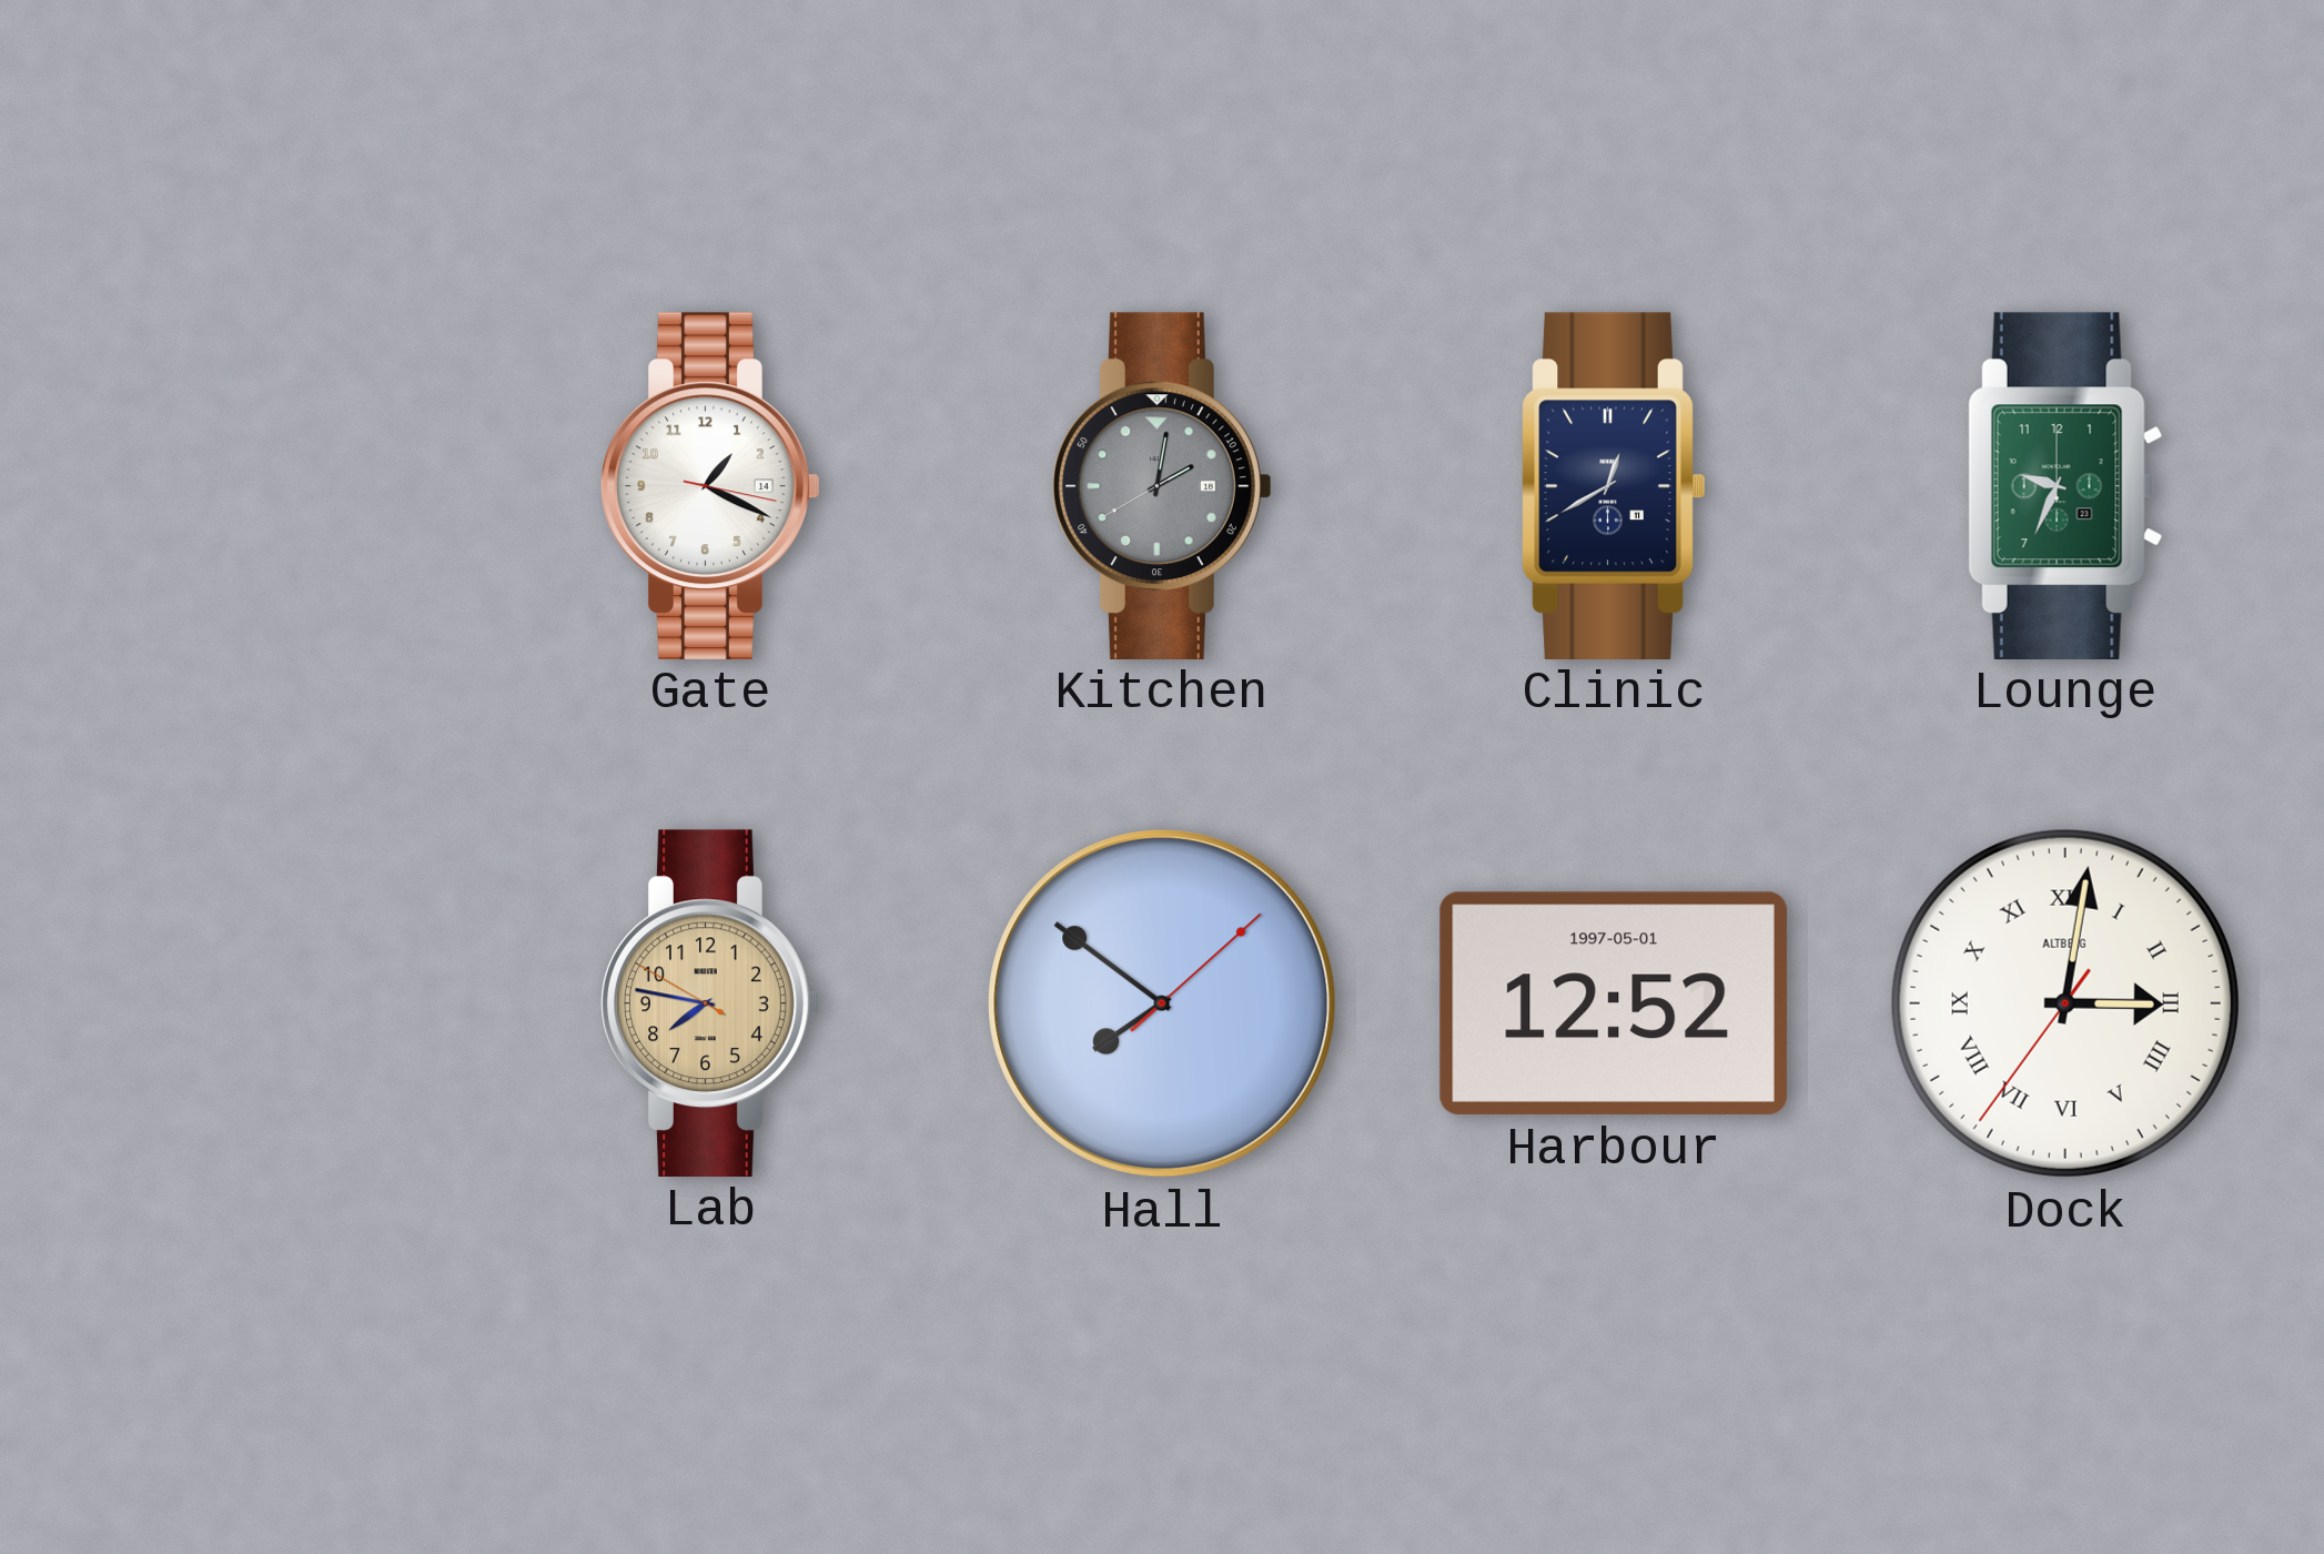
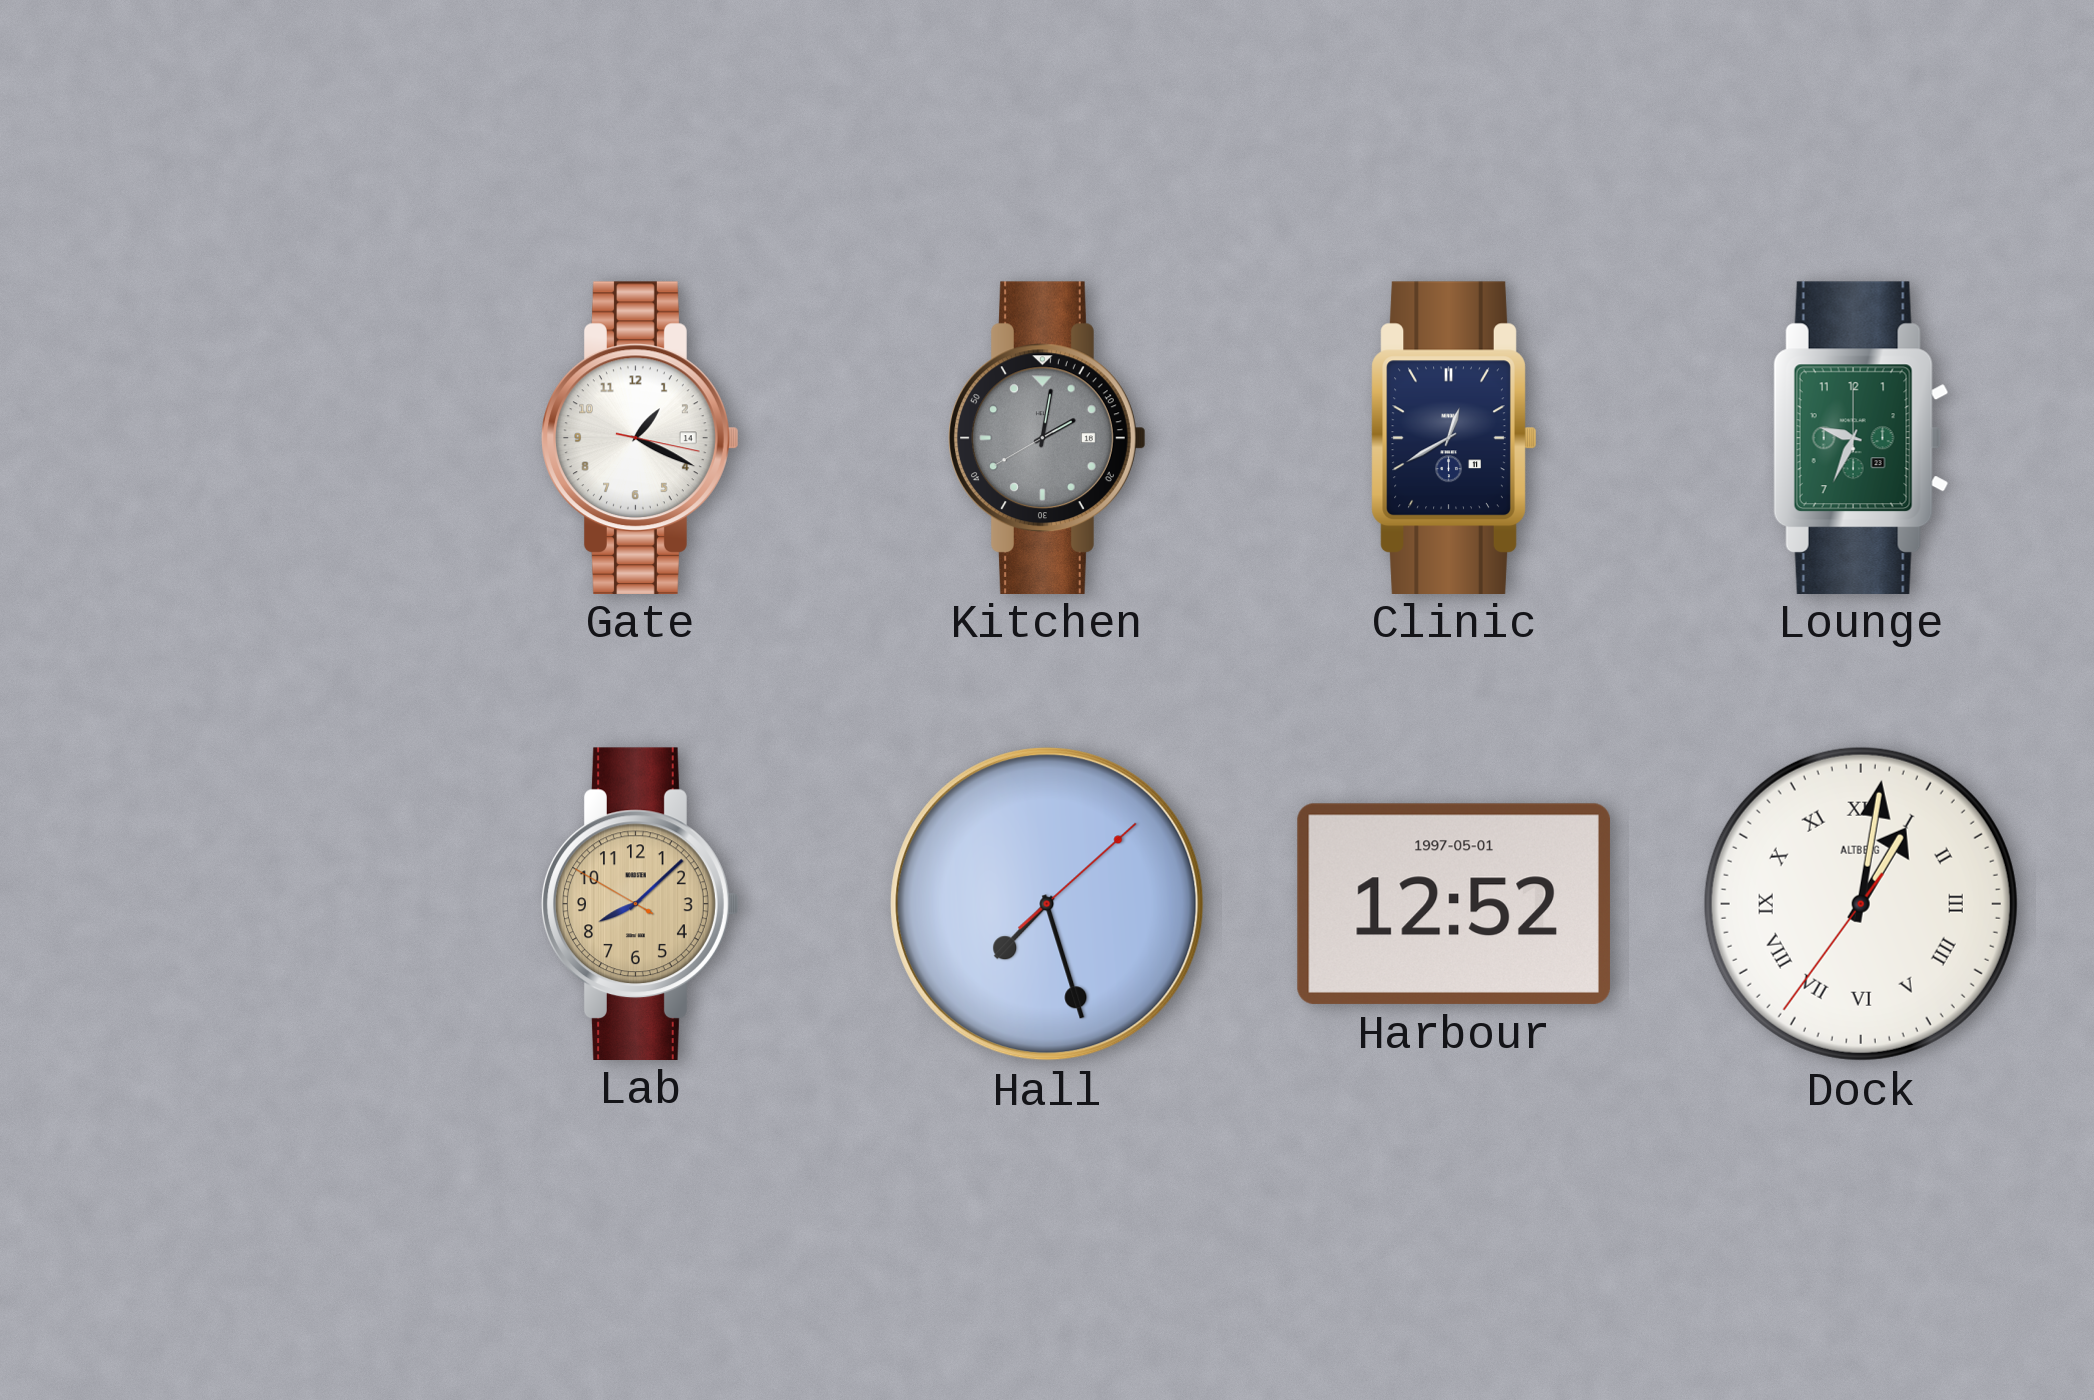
Lab: 7:46 -> 8:07
Hall: 7:51 -> 7:27
Dock: 3:01 -> 1:01
